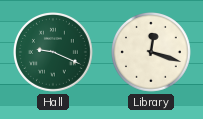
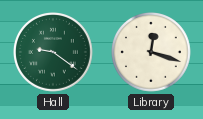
Hall: 9:19 -> 9:21
